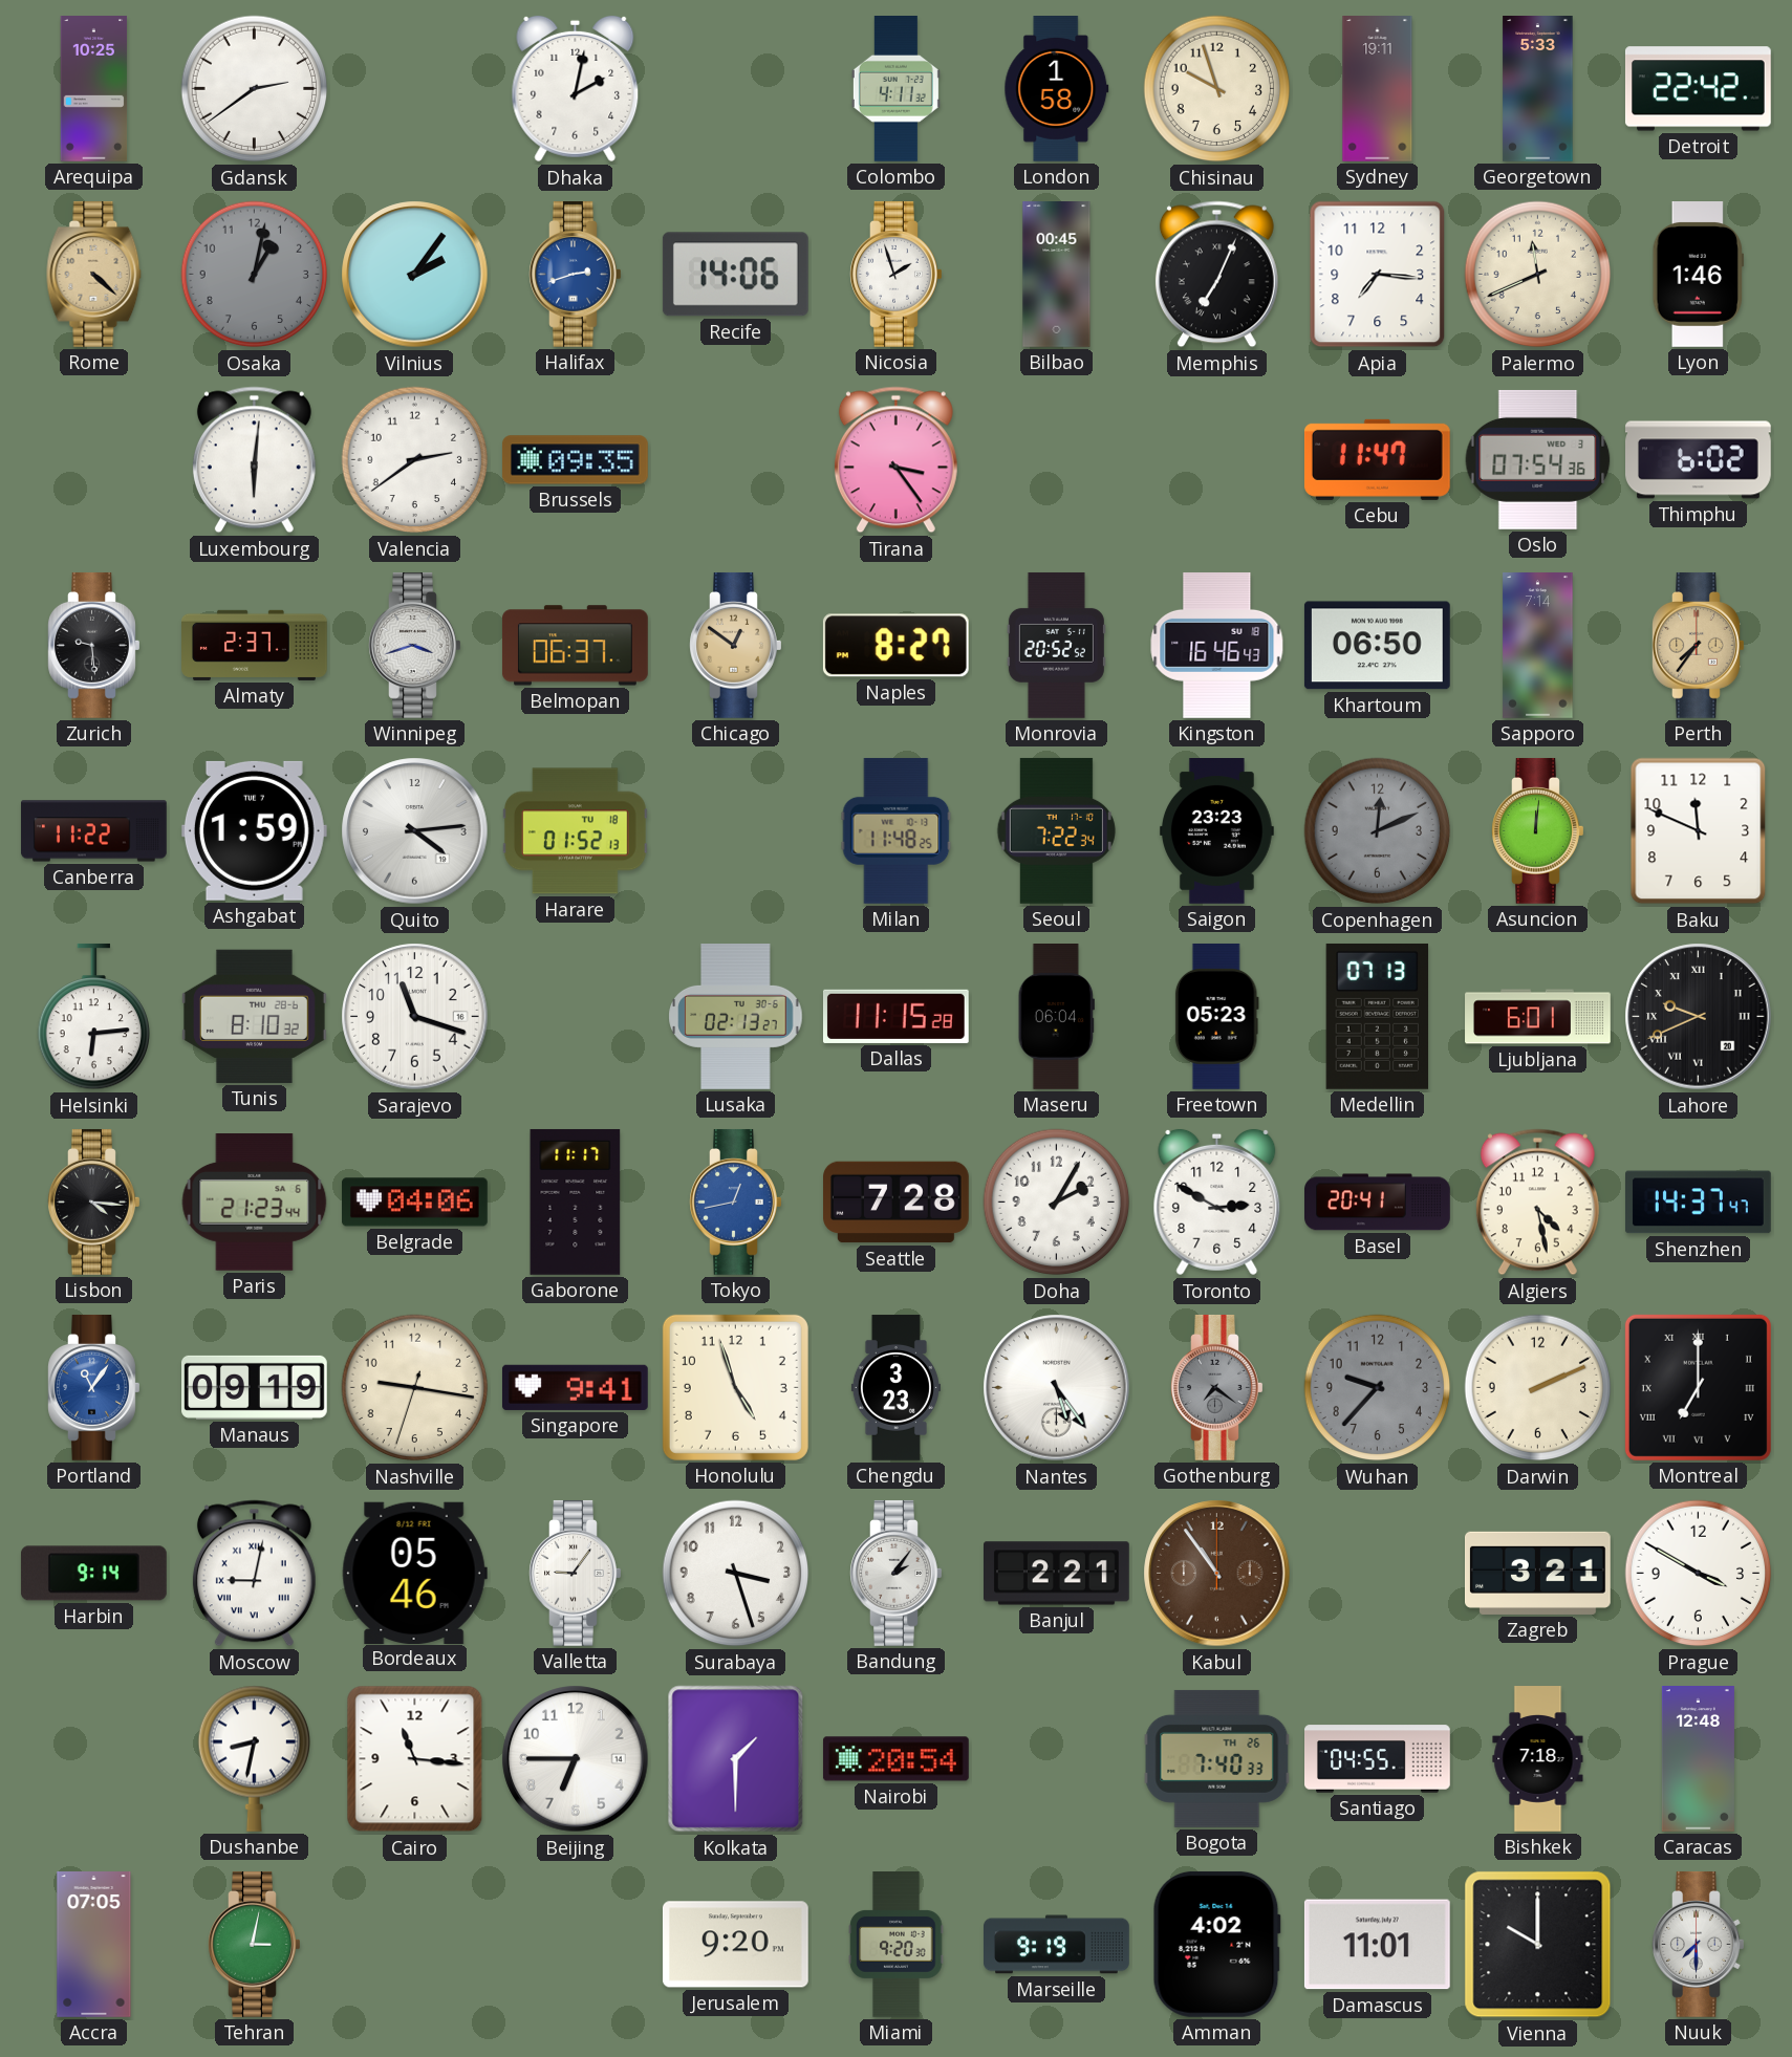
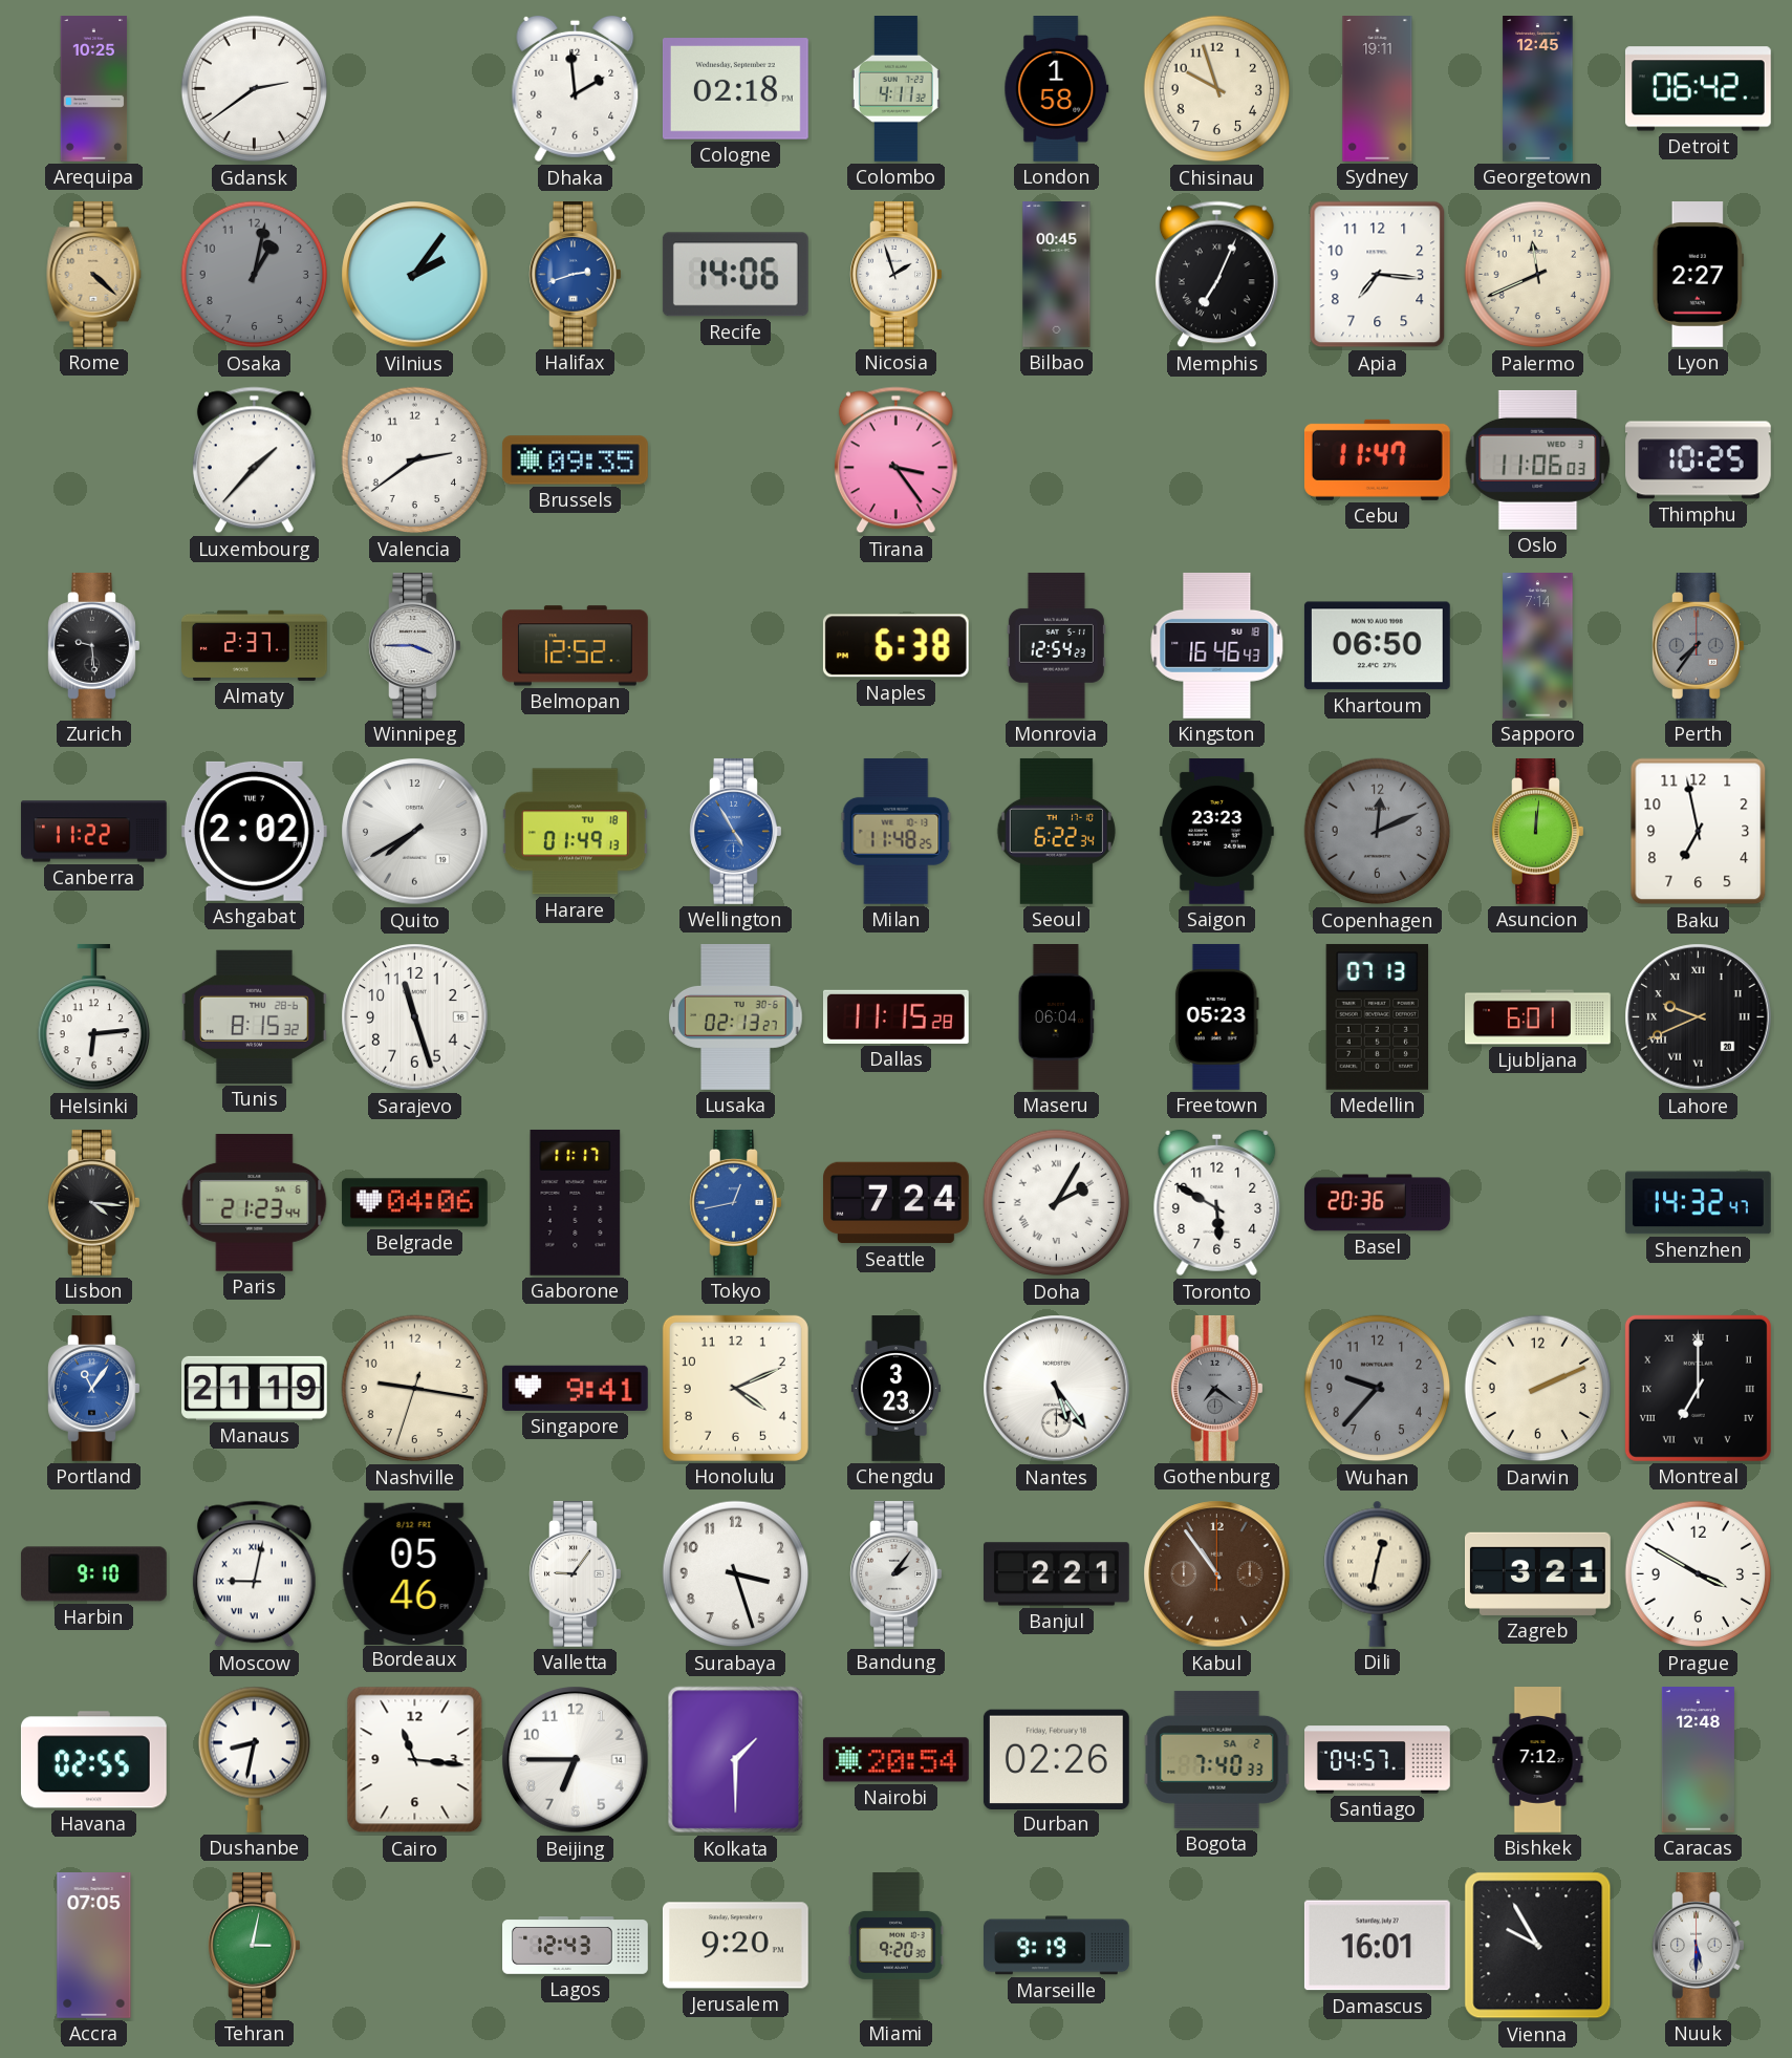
Dhaka: 2:02 -> 1:59
Cologne: none -> 02:18
Georgetown: 5:33 -> 12:45
Detroit: 22:42 -> 06:42
Lyon: 1:46 -> 2:27
Luxembourg: 6:01 -> 1:37
Oslo: 07:54 -> 11:06
Thimphu: 6:02 -> 10:25
Winnipeg: 3:42 -> 3:45
Belmopan: 06:37 -> 12:52
Chicago: 12:51 -> none
Naples: 8:27 -> 6:38
Monrovia: 20:52 -> 12:54
Perth dial: champagne -> grey
Ashgabat: 1:59 -> 2:02
Quito: 4:14 -> 7:40
Harare: 01:52 -> 01:49
Wellington: none -> 4:55
Seoul: 7:22 -> 6:22
Baku: 11:49 -> 6:58
Tunis: 8:10 -> 8:15
Sarajevo: 11:18 -> 11:27
Seattle: 7:28 -> 7:24
Doha numerals: Arabic -> Roman
Toronto: 2:50 -> 5:50
Basel: 20:41 -> 20:36
Algiers: 4:28 -> none
Shenzhen: 14:37 -> 14:32
Manaus: 09:19 -> 21:19
Honolulu: 4:57 -> 4:11
Harbin: 9:14 -> 9:10
Dili: none -> 12:32
Havana: none -> 02:55
Durban: none -> 02:26
Bogota date: TH 26 -> SA 2
Santiago: 04:55 -> 04:57
Bishkek: 7:18 -> 7:12
Lagos: none -> 12:43
Amman: 4:02 -> none
Damascus: 11:01 -> 16:01
Vienna: 10:00 -> 9:55
Nuuk: 7:30 -> 5:30
